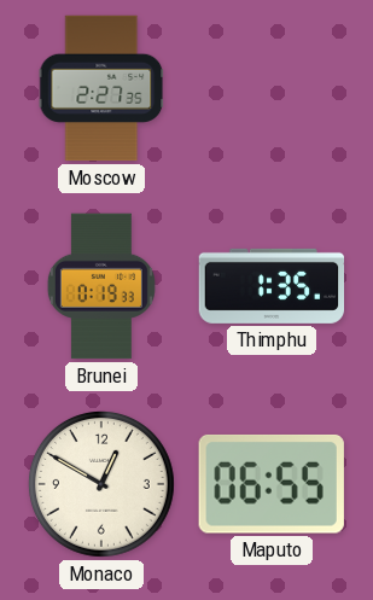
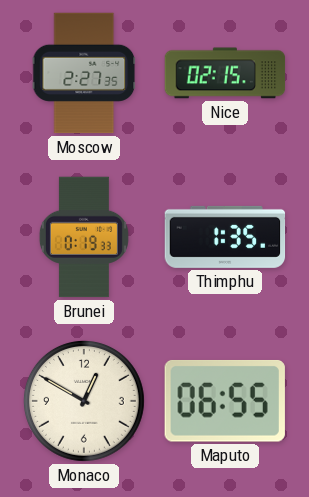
Nice: none -> 02:15
